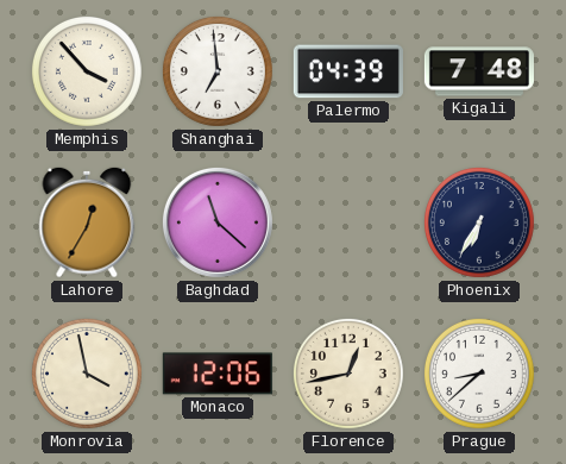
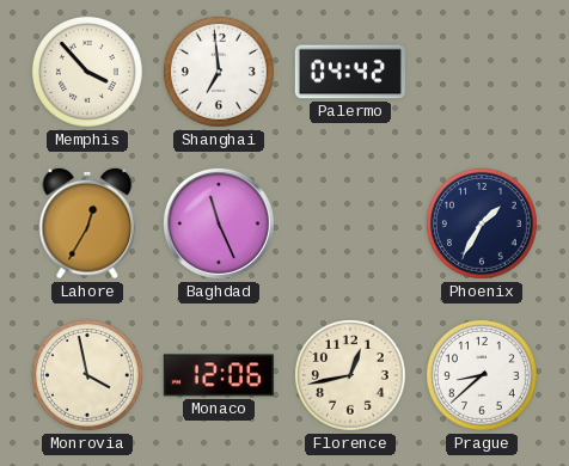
Palermo: 04:39 -> 04:42
Kigali: 7:48 -> none
Baghdad: 11:22 -> 11:26
Phoenix: 6:35 -> 1:35
